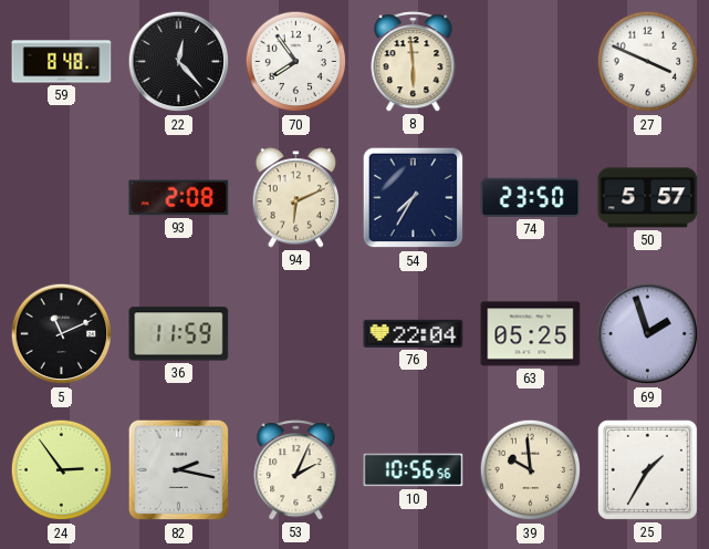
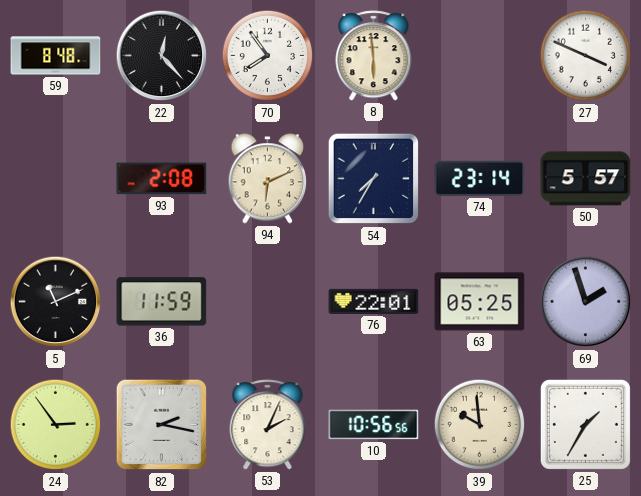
74: 23:50 -> 23:14
76: 22:04 -> 22:01
